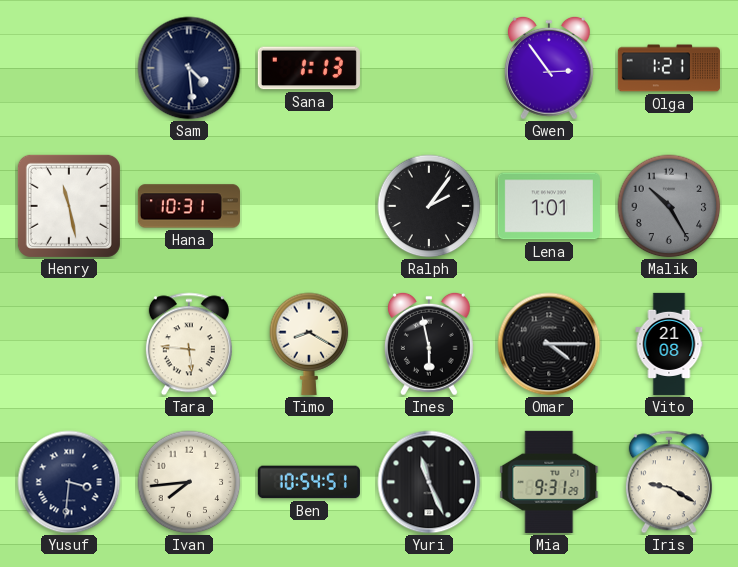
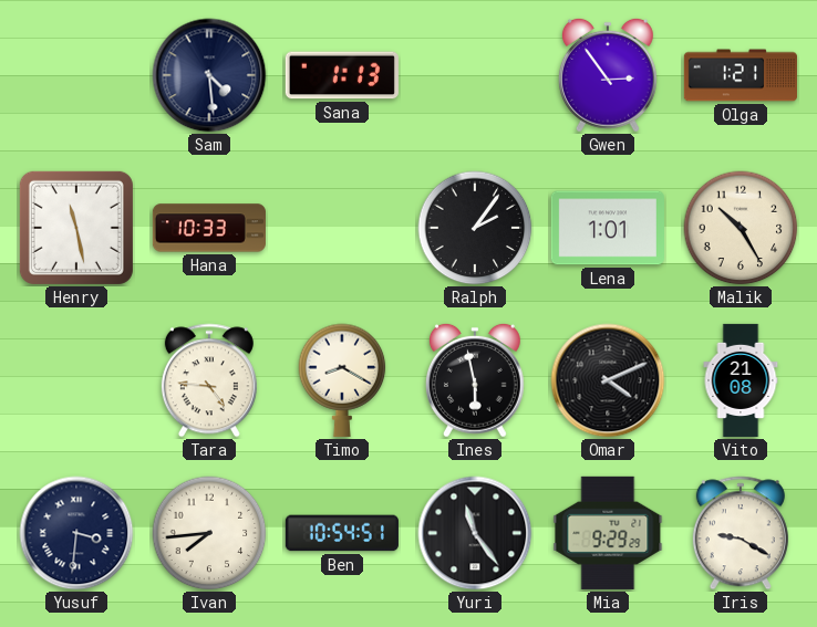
Hana: 10:31 -> 10:33
Malik dial: grey -> cream
Tara: 5:46 -> 4:46
Omar: 4:15 -> 4:11
Yuri: 11:26 -> 11:24
Mia: 9:31 -> 9:29
